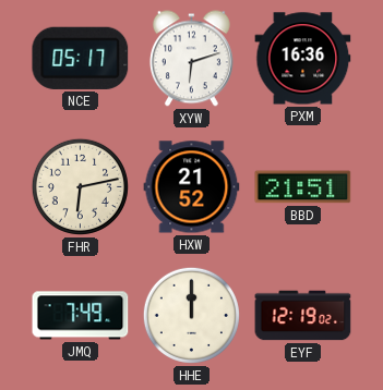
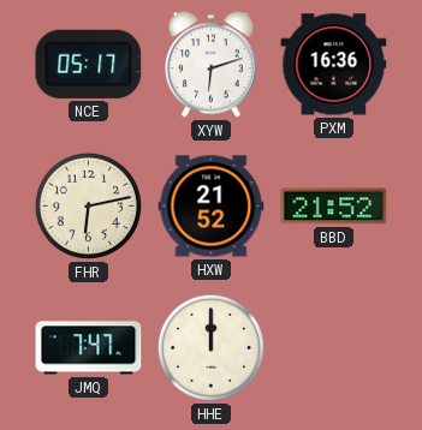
BBD: 21:51 -> 21:52
JMQ: 7:49 -> 7:47
EYF: 12:19 -> none
